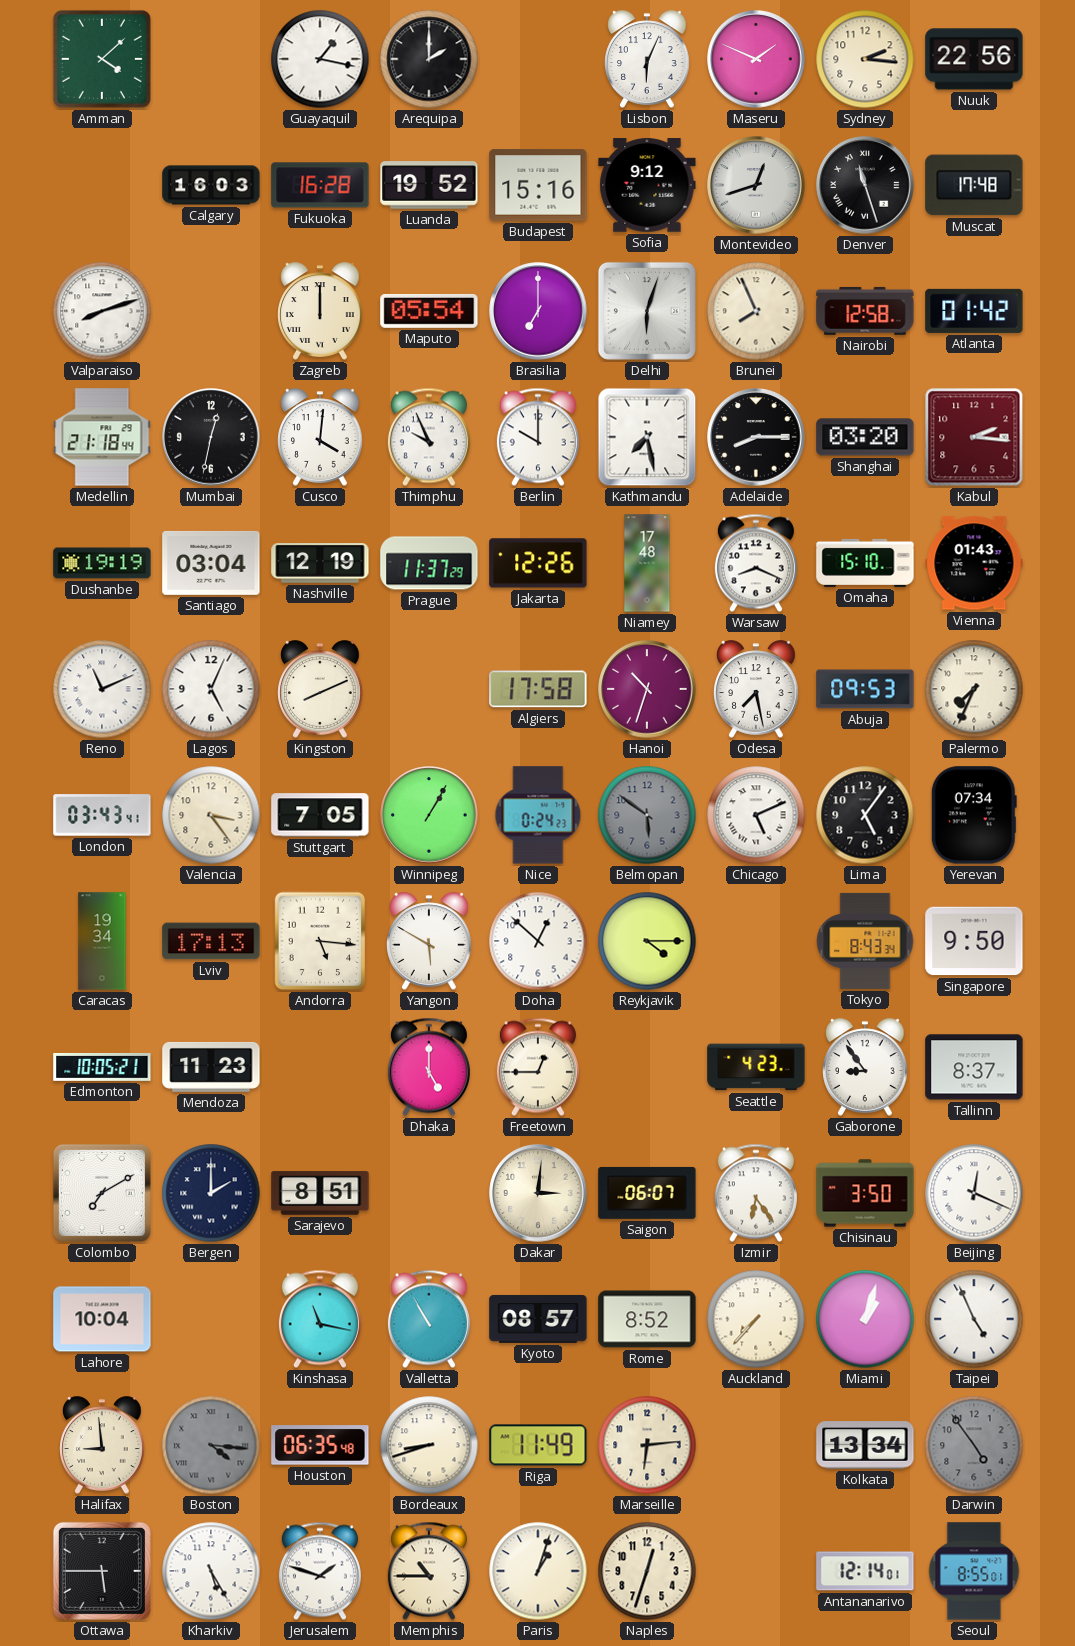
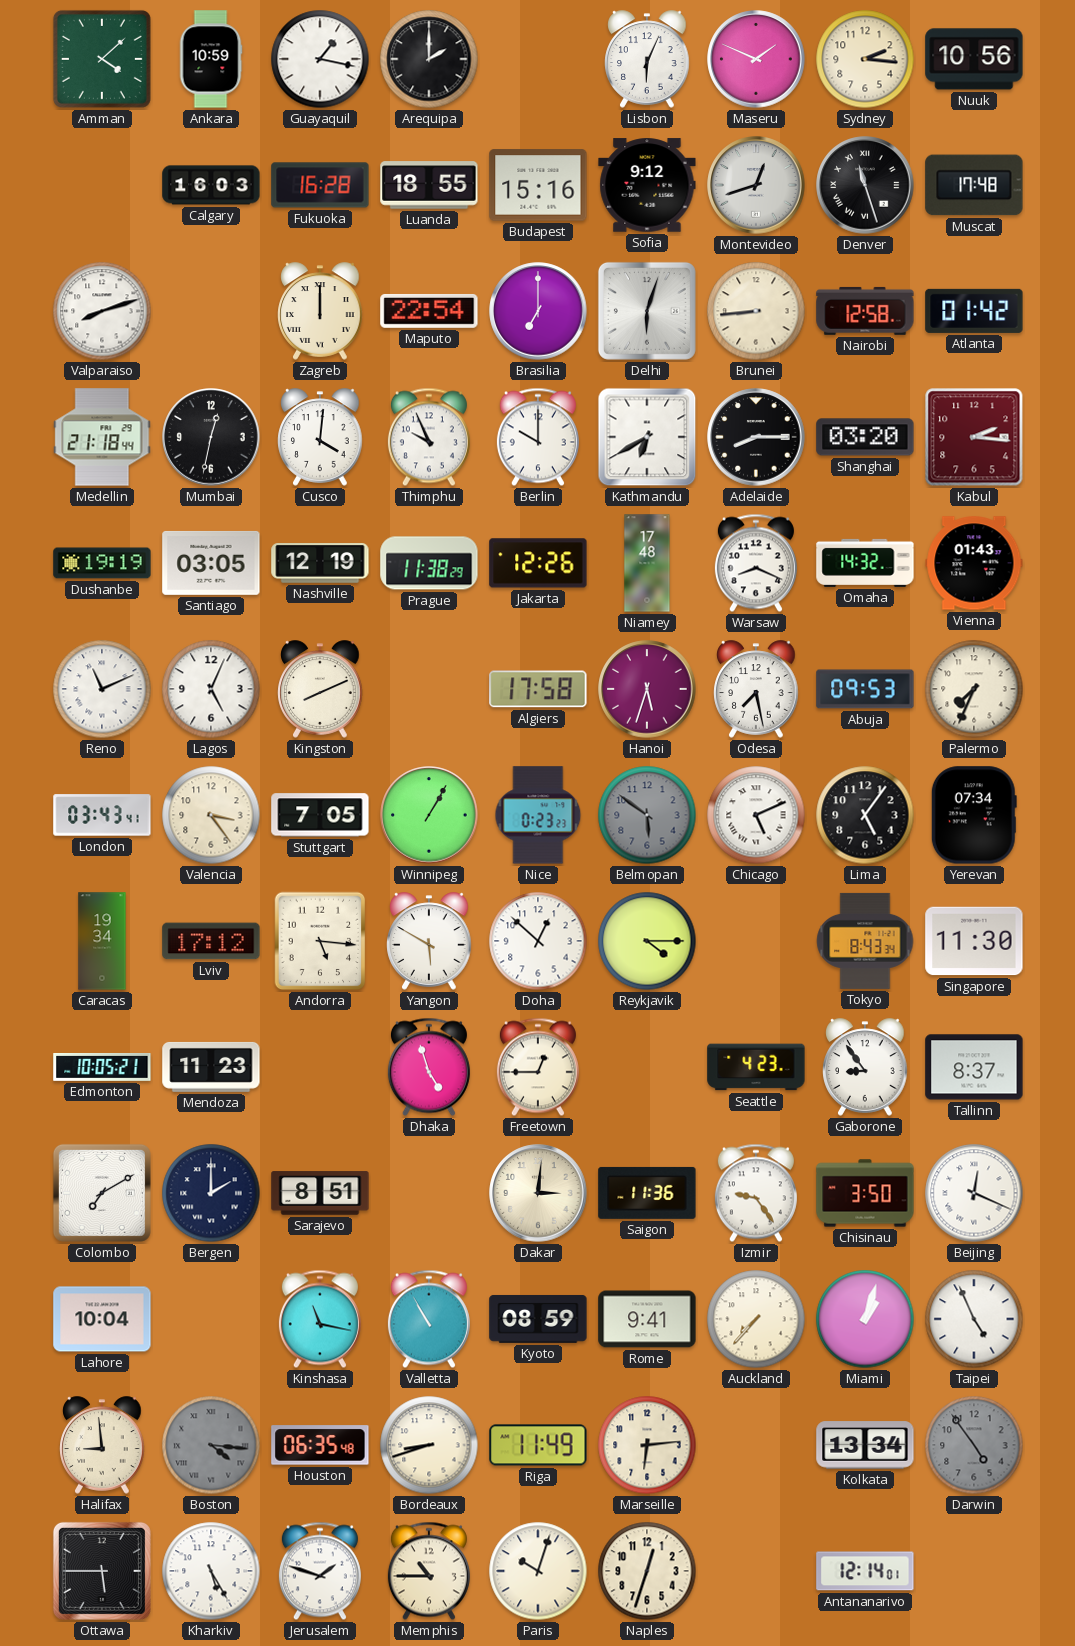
Ankara: none -> 10:59
Nuuk: 22:56 -> 10:56
Luanda: 19:52 -> 18:55
Maputo: 05:54 -> 22:54
Brunei: 7:56 -> 8:44
Kathmandu: 7:28 -> 6:40
Santiago: 03:04 -> 03:05
Prague: 11:37 -> 11:38
Omaha: 15:10 -> 14:32
Hanoi: 10:33 -> 5:33
Nice: 0:24 -> 0:23
Lviv: 17:13 -> 17:12
Singapore: 9:50 -> 11:30
Dhaka: 5:00 -> 4:57
Saigon: 06:07 -> 11:36
Izmir: 6:24 -> 9:24
Kyoto: 08:57 -> 08:59
Rome: 8:52 -> 9:41
Paris: 1:03 -> 10:03
Seoul: 8:55 -> none
